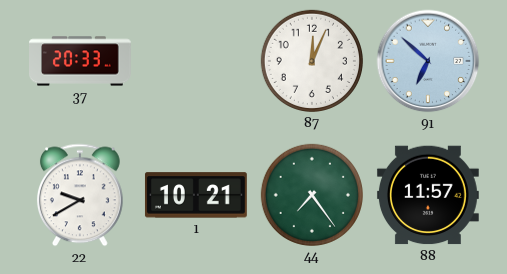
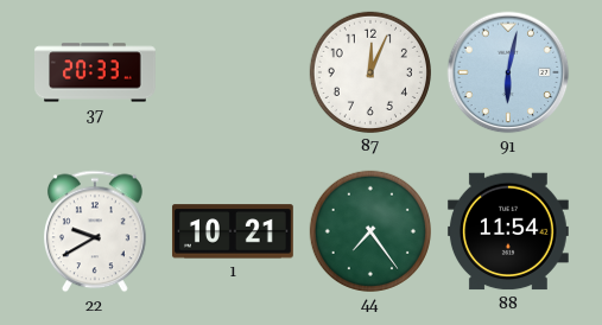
91: 6:52 -> 6:02
88: 11:57 -> 11:54
